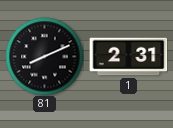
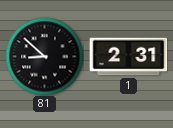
81: 8:11 -> 8:52
